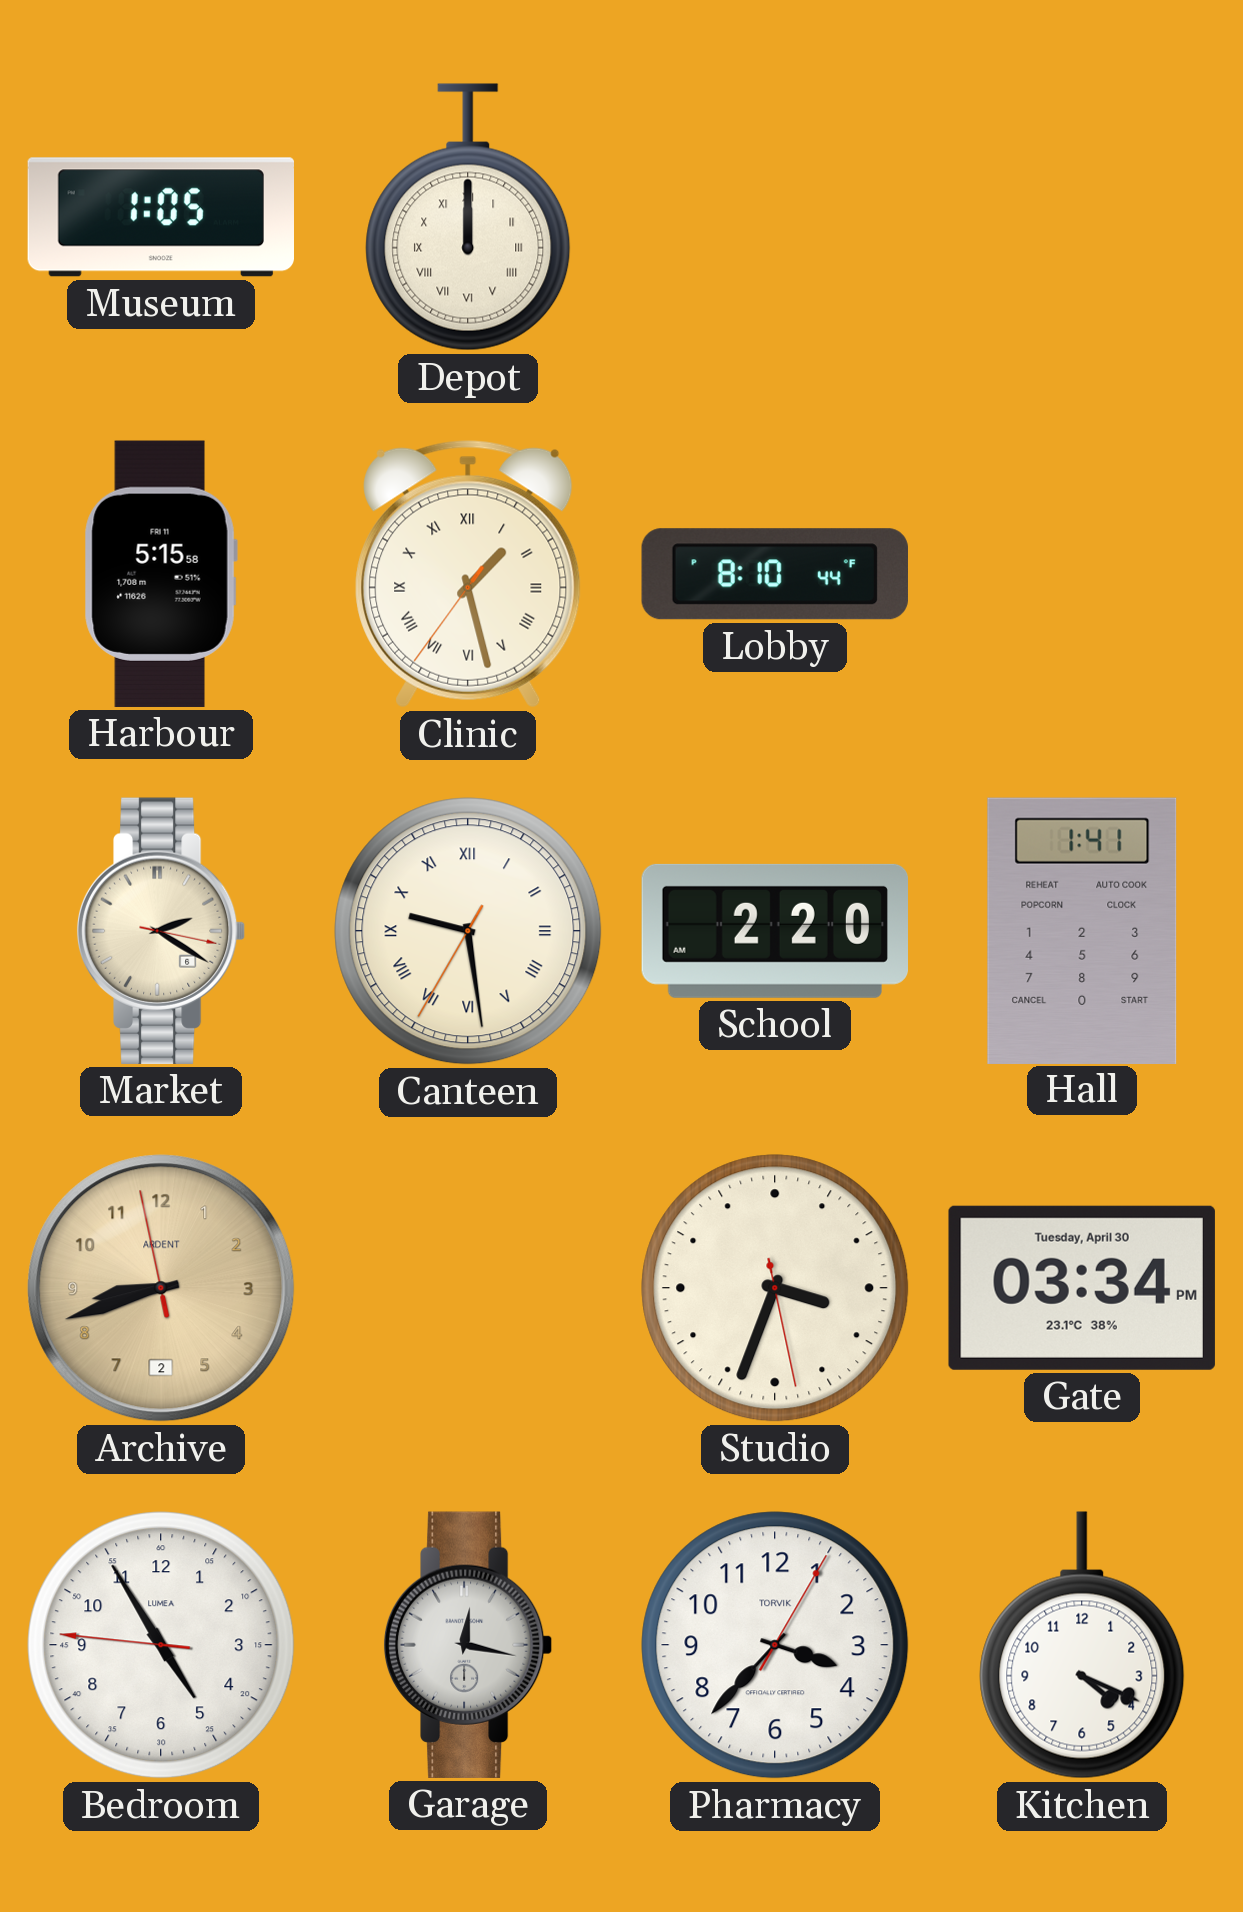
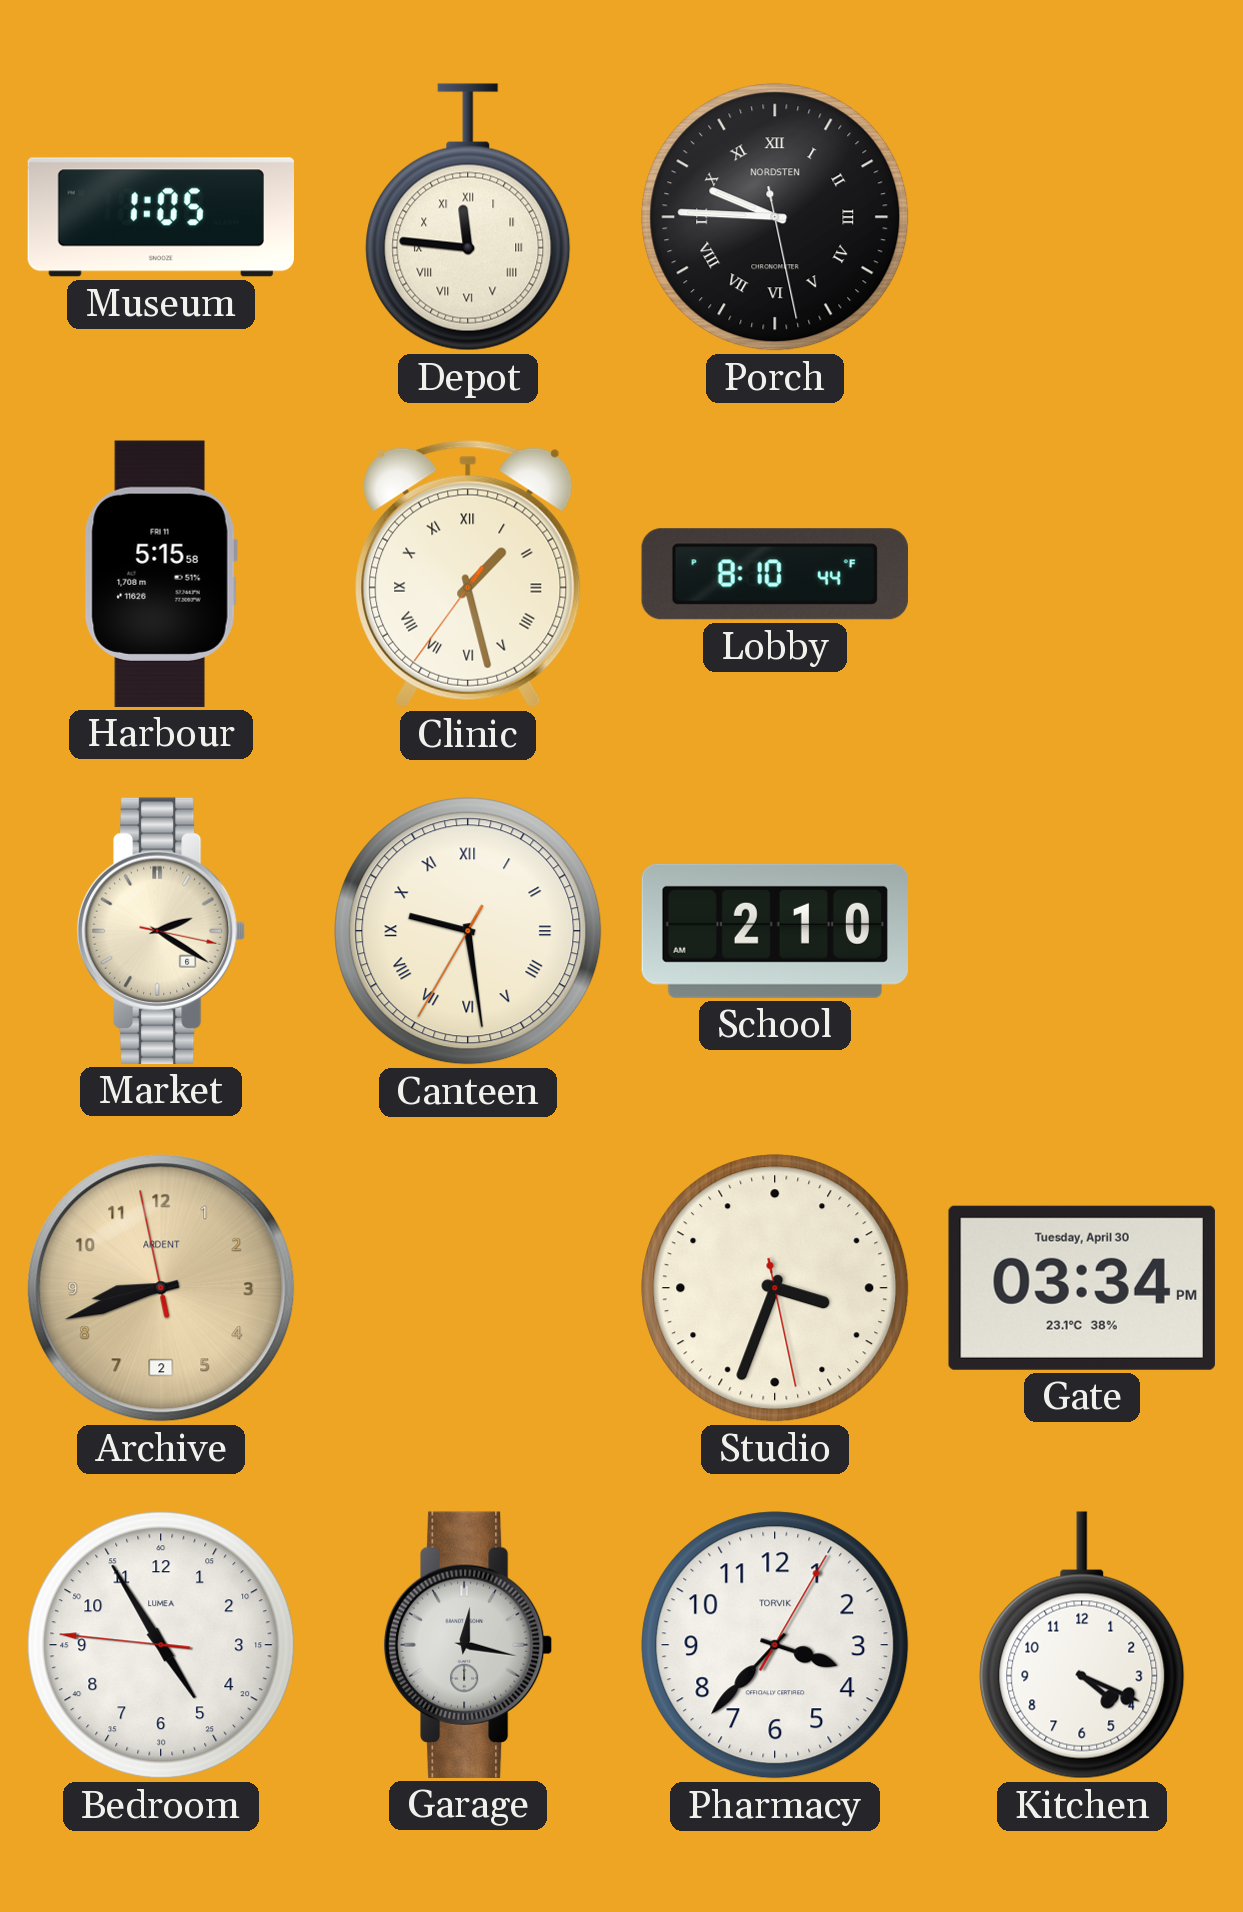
Depot: 12:00 -> 11:46
Porch: none -> 9:45
School: 2:20 -> 2:10
Hall: 1:41 -> none
